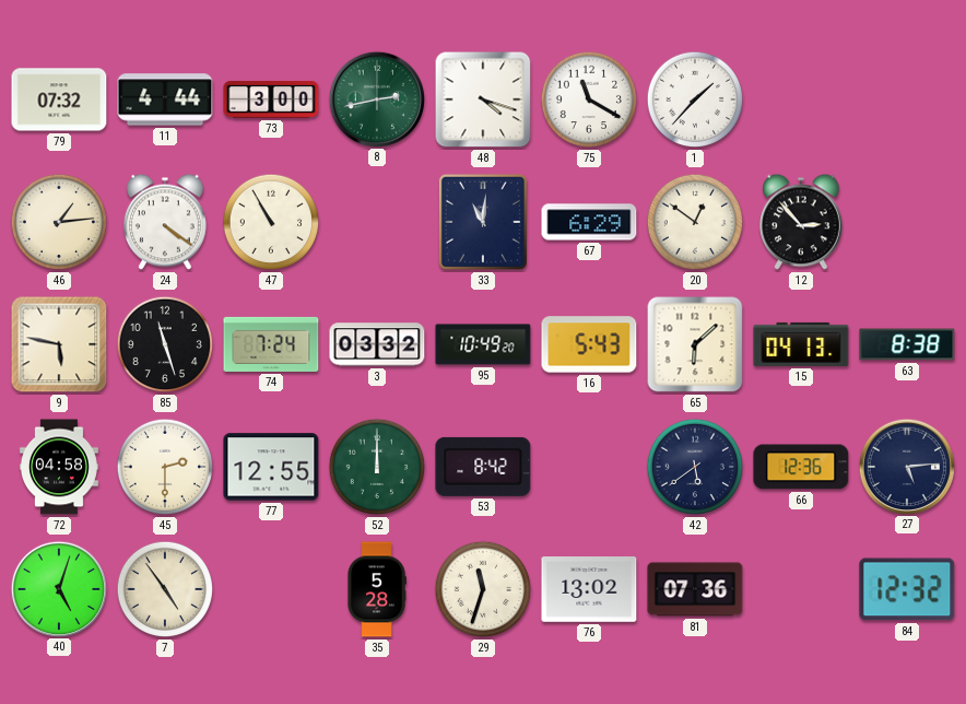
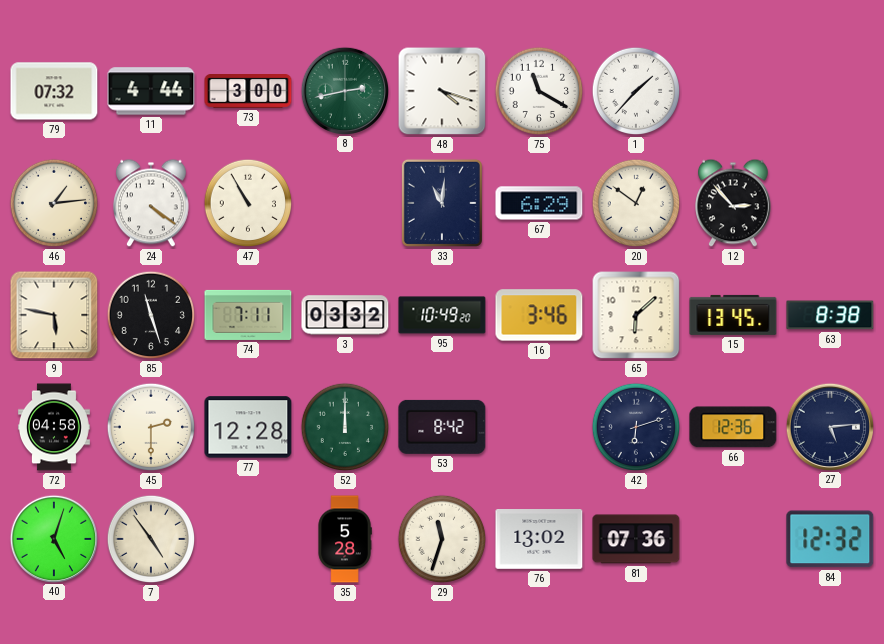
74: 7:24 -> 7:11
16: 5:43 -> 3:46
15: 04:13 -> 13:45
77: 12:55 -> 12:28
42: 5:39 -> 6:12
